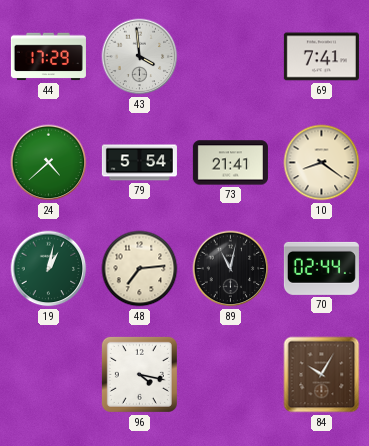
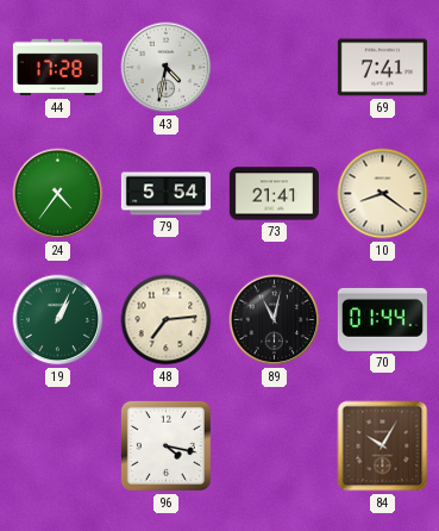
44: 17:29 -> 17:28
43: 3:59 -> 4:32
24: 4:38 -> 4:36
19: 1:02 -> 1:04
70: 02:44 -> 01:44
